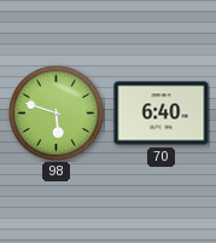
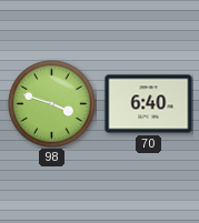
98: 5:48 -> 3:48
